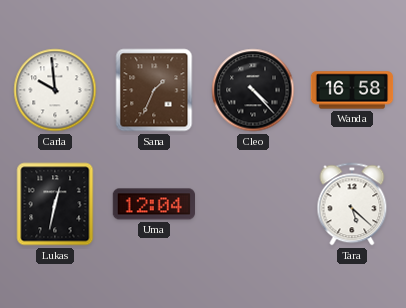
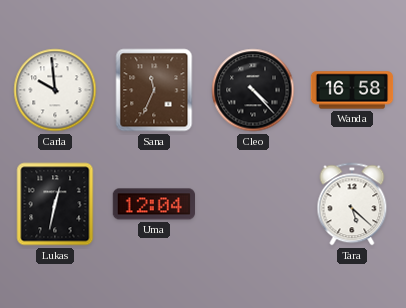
Sana: 1:34 -> 11:34
